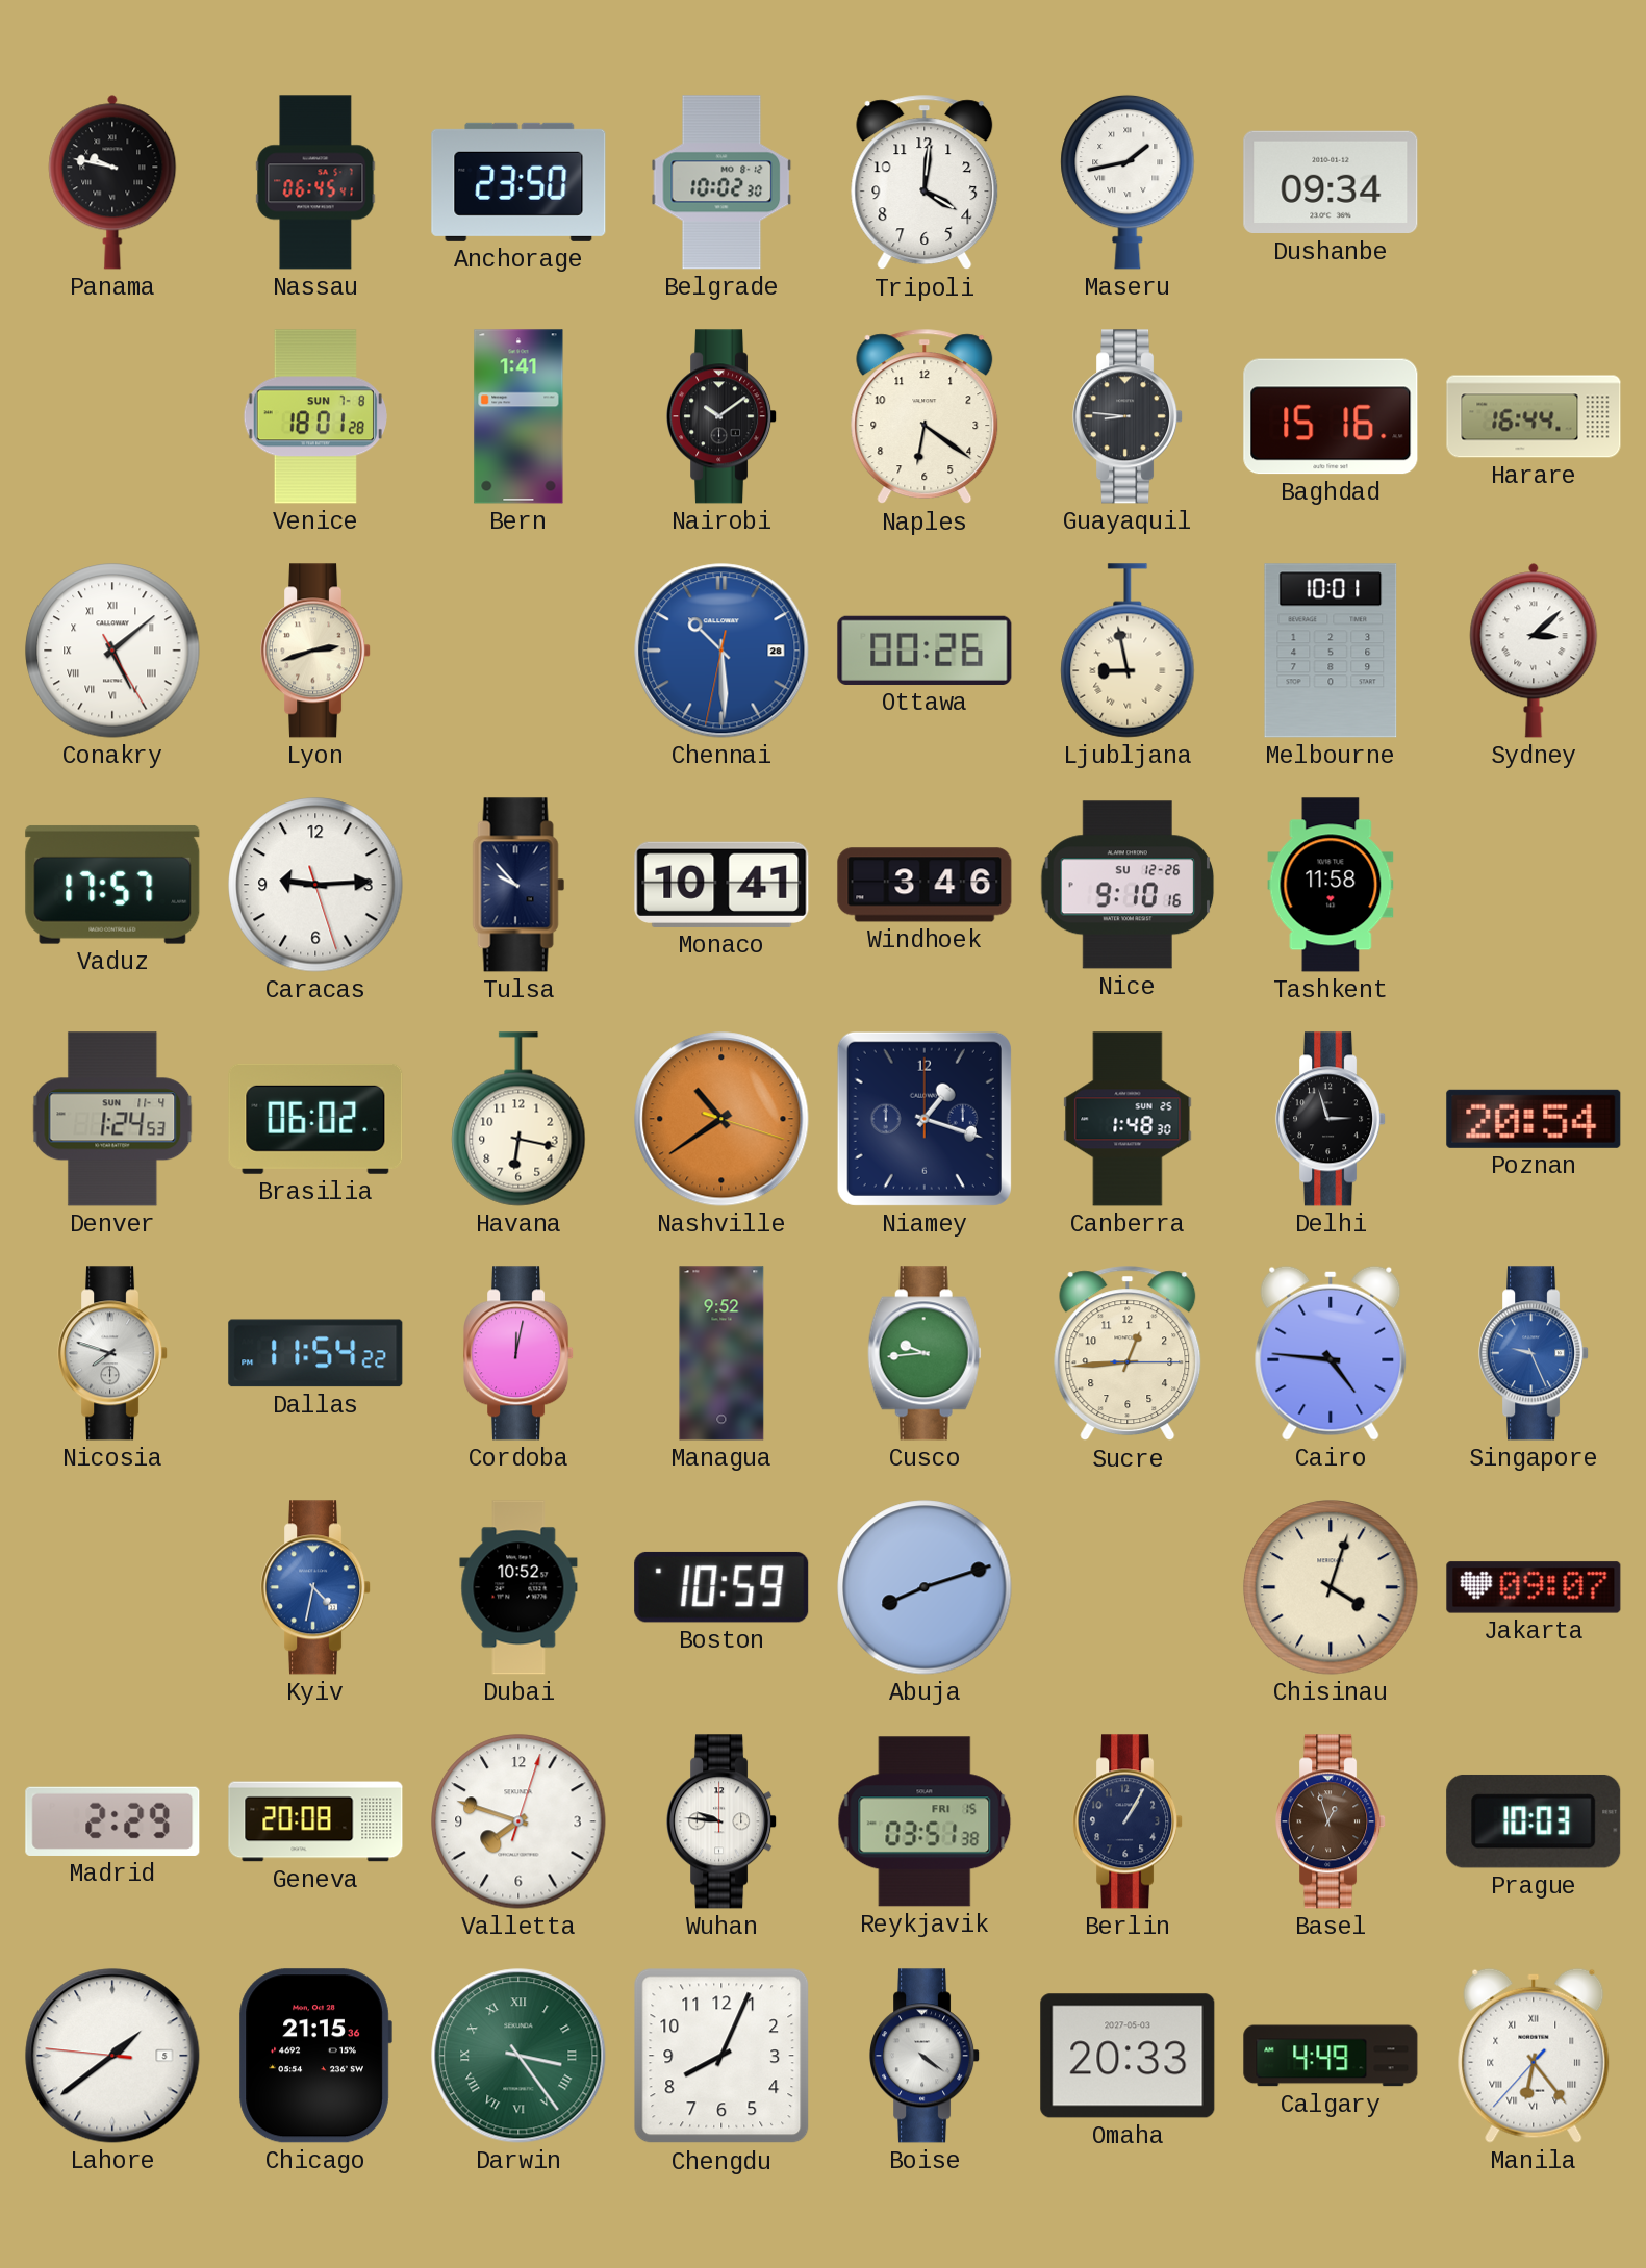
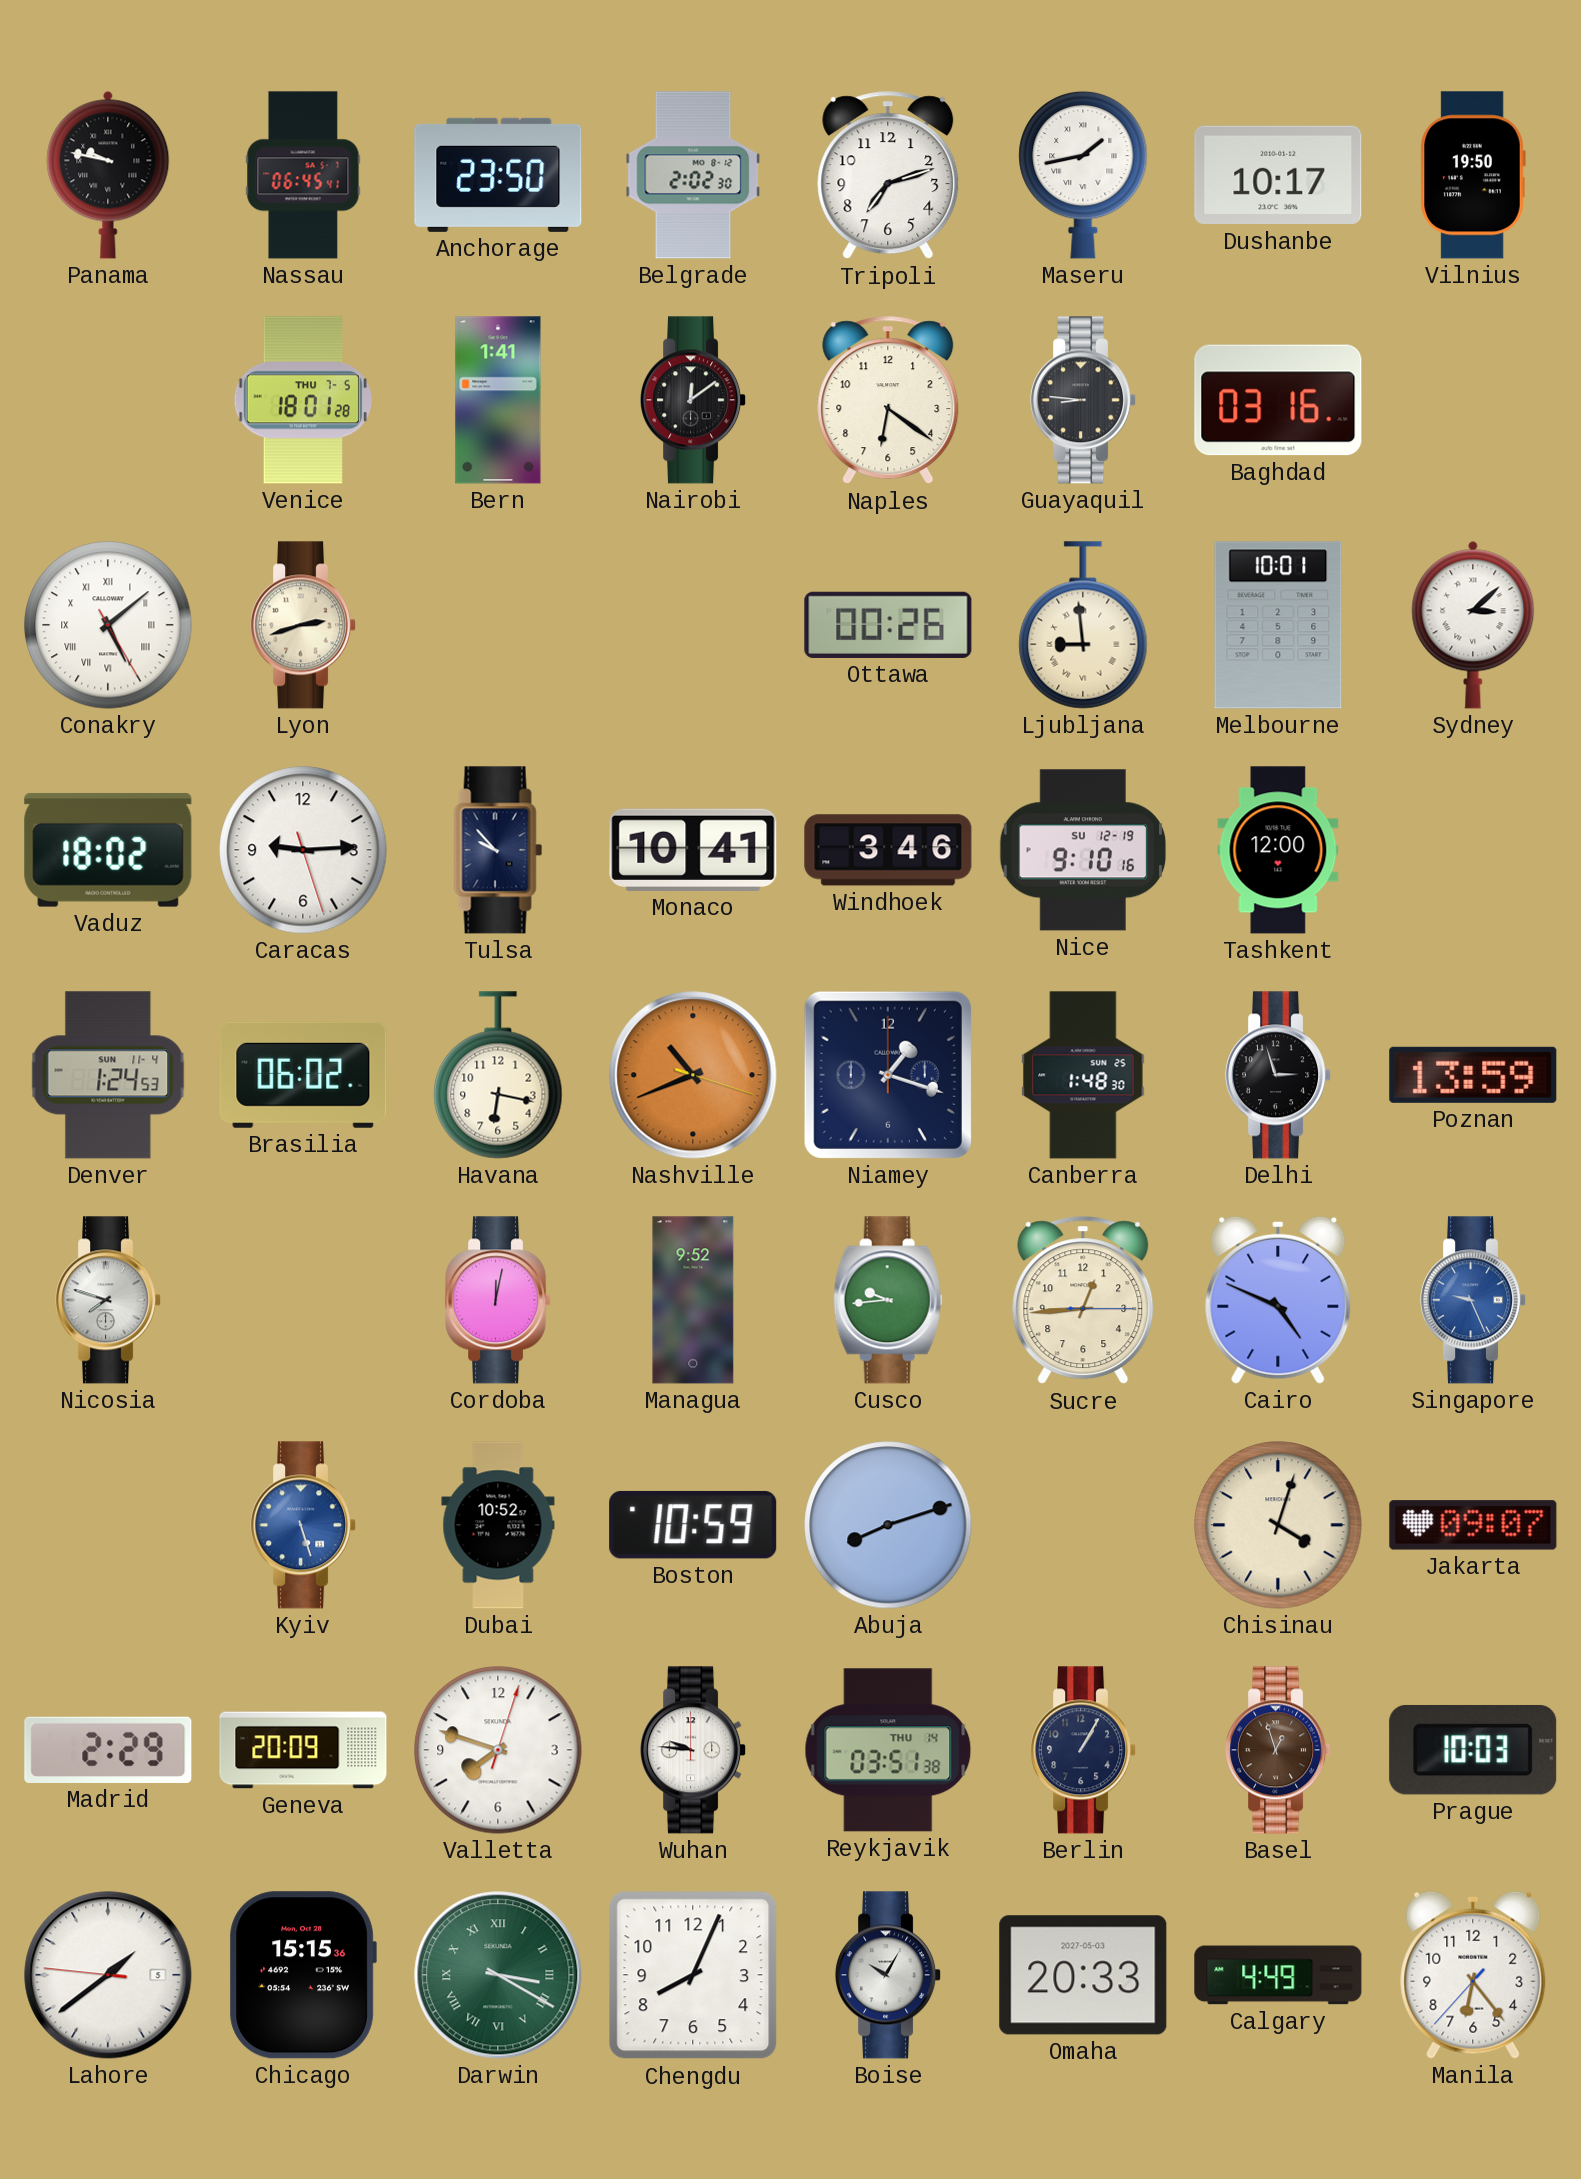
Belgrade: 10:02 -> 2:02
Tripoli: 4:01 -> 7:12
Dushanbe: 09:34 -> 10:17
Vilnius: none -> 19:50
Venice date: SUN 7-8 -> THU 7-5
Nairobi: 10:09 -> 12:09
Baghdad: 15:16 -> 03:16
Harare: 16:44 -> none
Chennai: 10:29 -> none
Ljubljana: 8:58 -> 8:59
Vaduz: 17:57 -> 18:02
Nice date: SU 12-26 -> SU 12-19
Tashkent: 11:58 -> 12:00
Nashville: 10:39 -> 10:41
Poznan: 20:54 -> 13:59
Dallas: 11:54 -> none
Cairo: 4:46 -> 4:49
Kyiv: 4:32 -> 5:27
Geneva: 20:08 -> 20:09
Reykjavik date: FRI 15 -> THU 14
Chicago: 21:15 -> 15:15
Darwin: 3:24 -> 3:20
Boise: 4:21 -> 10:05
Manila numerals: Roman -> Arabic
